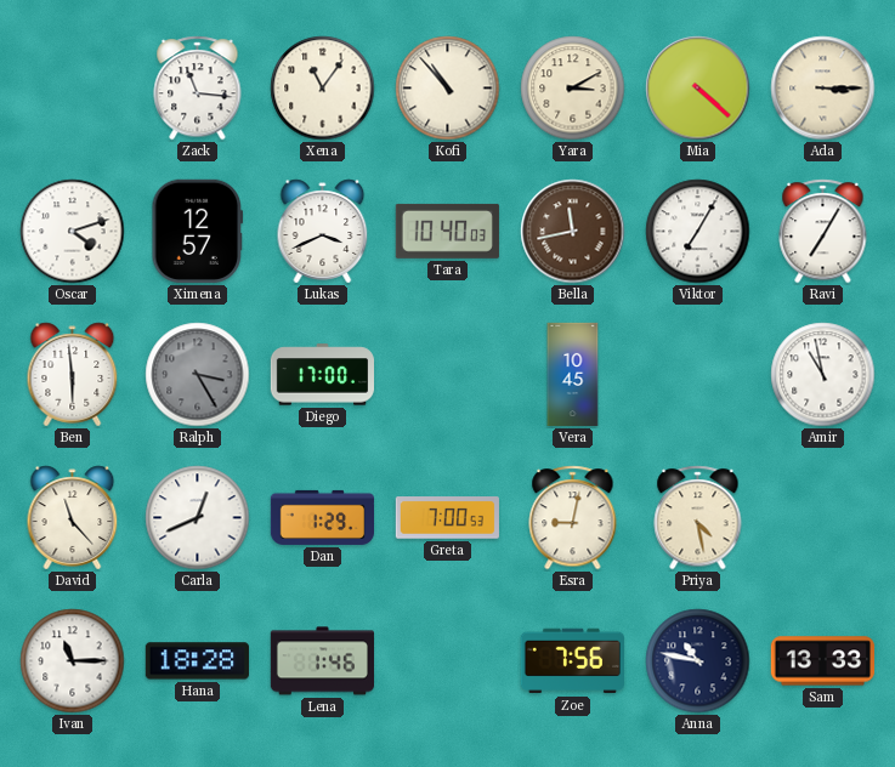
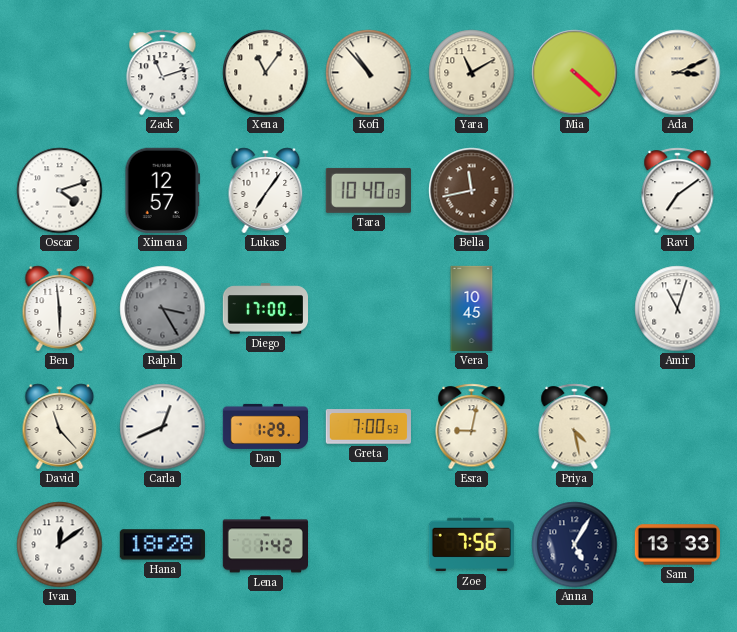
Zack: 11:16 -> 11:12
Yara: 3:10 -> 11:10
Ada: 3:15 -> 3:11
Lukas: 3:41 -> 7:06
Viktor: 7:05 -> none
Ravi: 7:05 -> 7:09
Amir: 10:58 -> 11:03
Ivan: 11:15 -> 12:09
Lena: 1:46 -> 1:42
Anna: 10:47 -> 5:05
